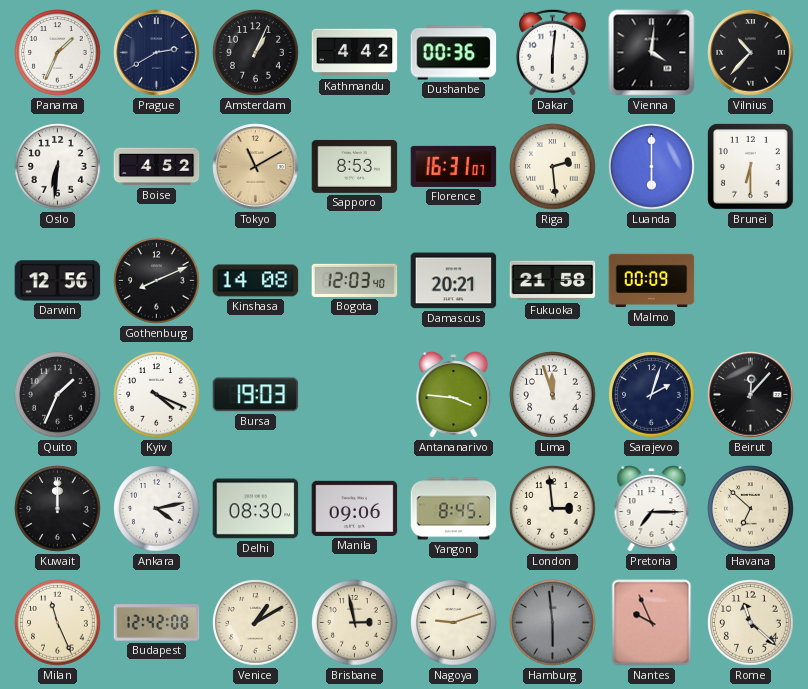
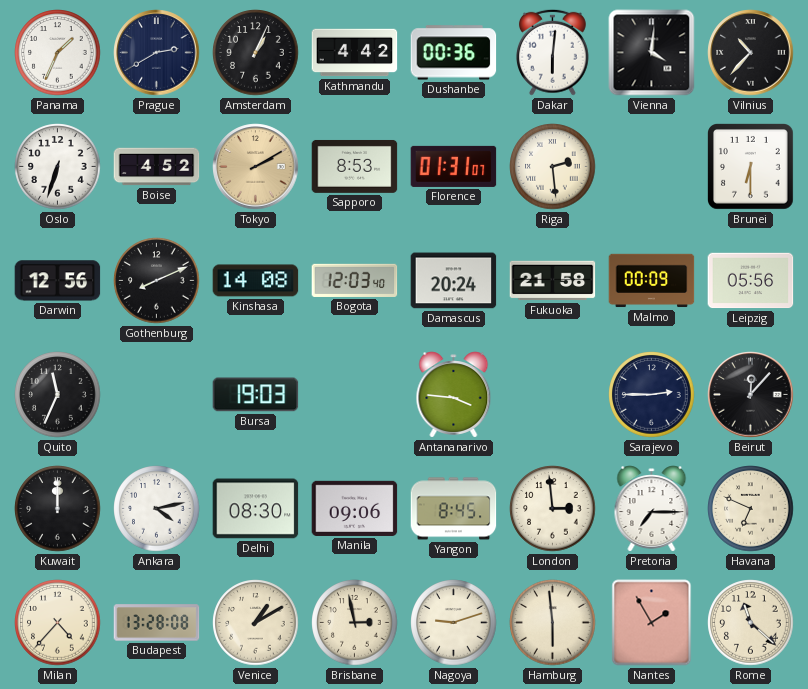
Oslo: 6:31 -> 6:33
Tokyo: 11:10 -> 2:10
Florence: 16:31 -> 01:31
Luanda: 6:00 -> none
Damascus: 20:21 -> 20:24
Leipzig: none -> 05:56
Quito: 1:34 -> 11:34
Kyiv: 4:19 -> none
Lima: 11:57 -> none
Sarajevo: 2:03 -> 2:45
Havana: 6:52 -> 6:49
Milan: 11:26 -> 4:37
Budapest: 12:42 -> 13:28
Hamburg dial: grey -> cream
Nantes: 9:56 -> 1:55
